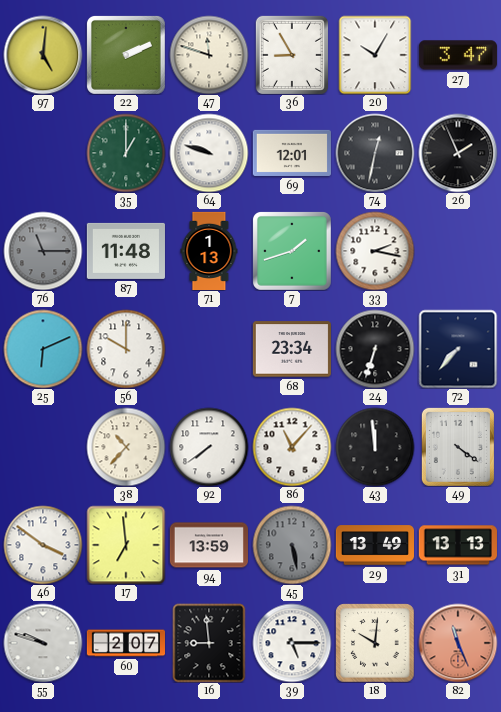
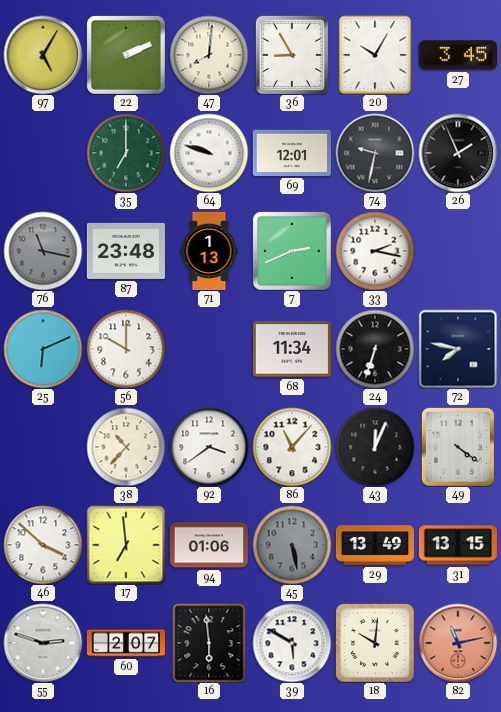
97: 5:01 -> 5:05
47: 11:48 -> 8:01
27: 3:47 -> 3:45
35: 1:00 -> 7:00
74: 12:32 -> 9:32
76: 11:15 -> 11:17
87: 11:48 -> 23:48
7: 1:42 -> 2:41
68: 23:34 -> 11:34
72: 7:37 -> 7:47
92: 7:39 -> 3:39
43: 11:59 -> 12:04
46: 3:51 -> 3:52
94: 13:59 -> 01:06
31: 13:13 -> 13:15
55: 9:48 -> 2:48
16: 8:59 -> 5:59
39: 5:15 -> 5:50
82: 11:26 -> 11:13
